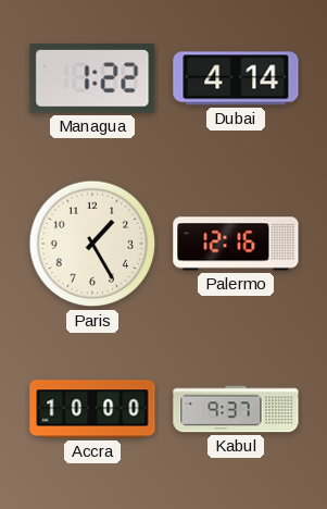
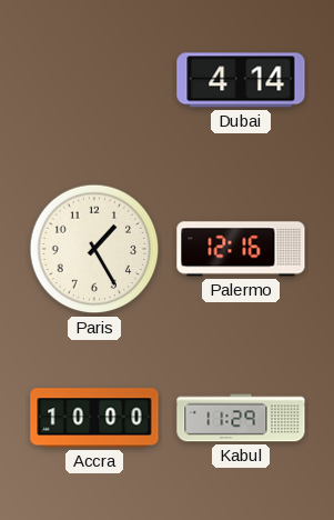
Managua: 1:22 -> none
Kabul: 9:37 -> 11:29
